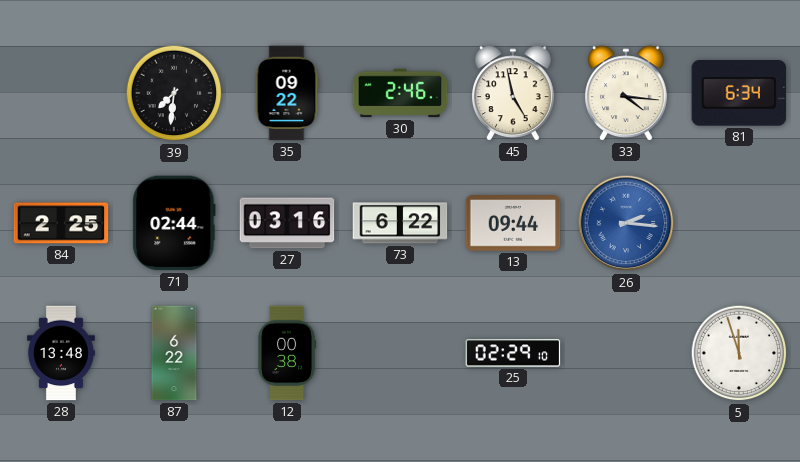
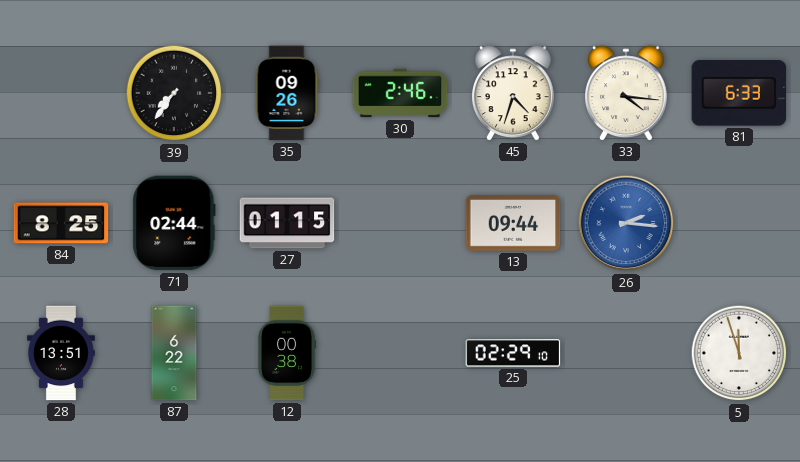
39: 7:31 -> 7:36
35: 09:22 -> 09:26
45: 4:58 -> 4:33
81: 6:34 -> 6:33
84: 2:25 -> 8:25
27: 03:16 -> 01:15
73: 6:22 -> none
28: 13:48 -> 13:51
